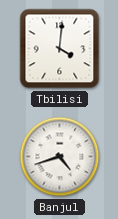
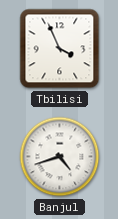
Tbilisi: 4:01 -> 3:56
